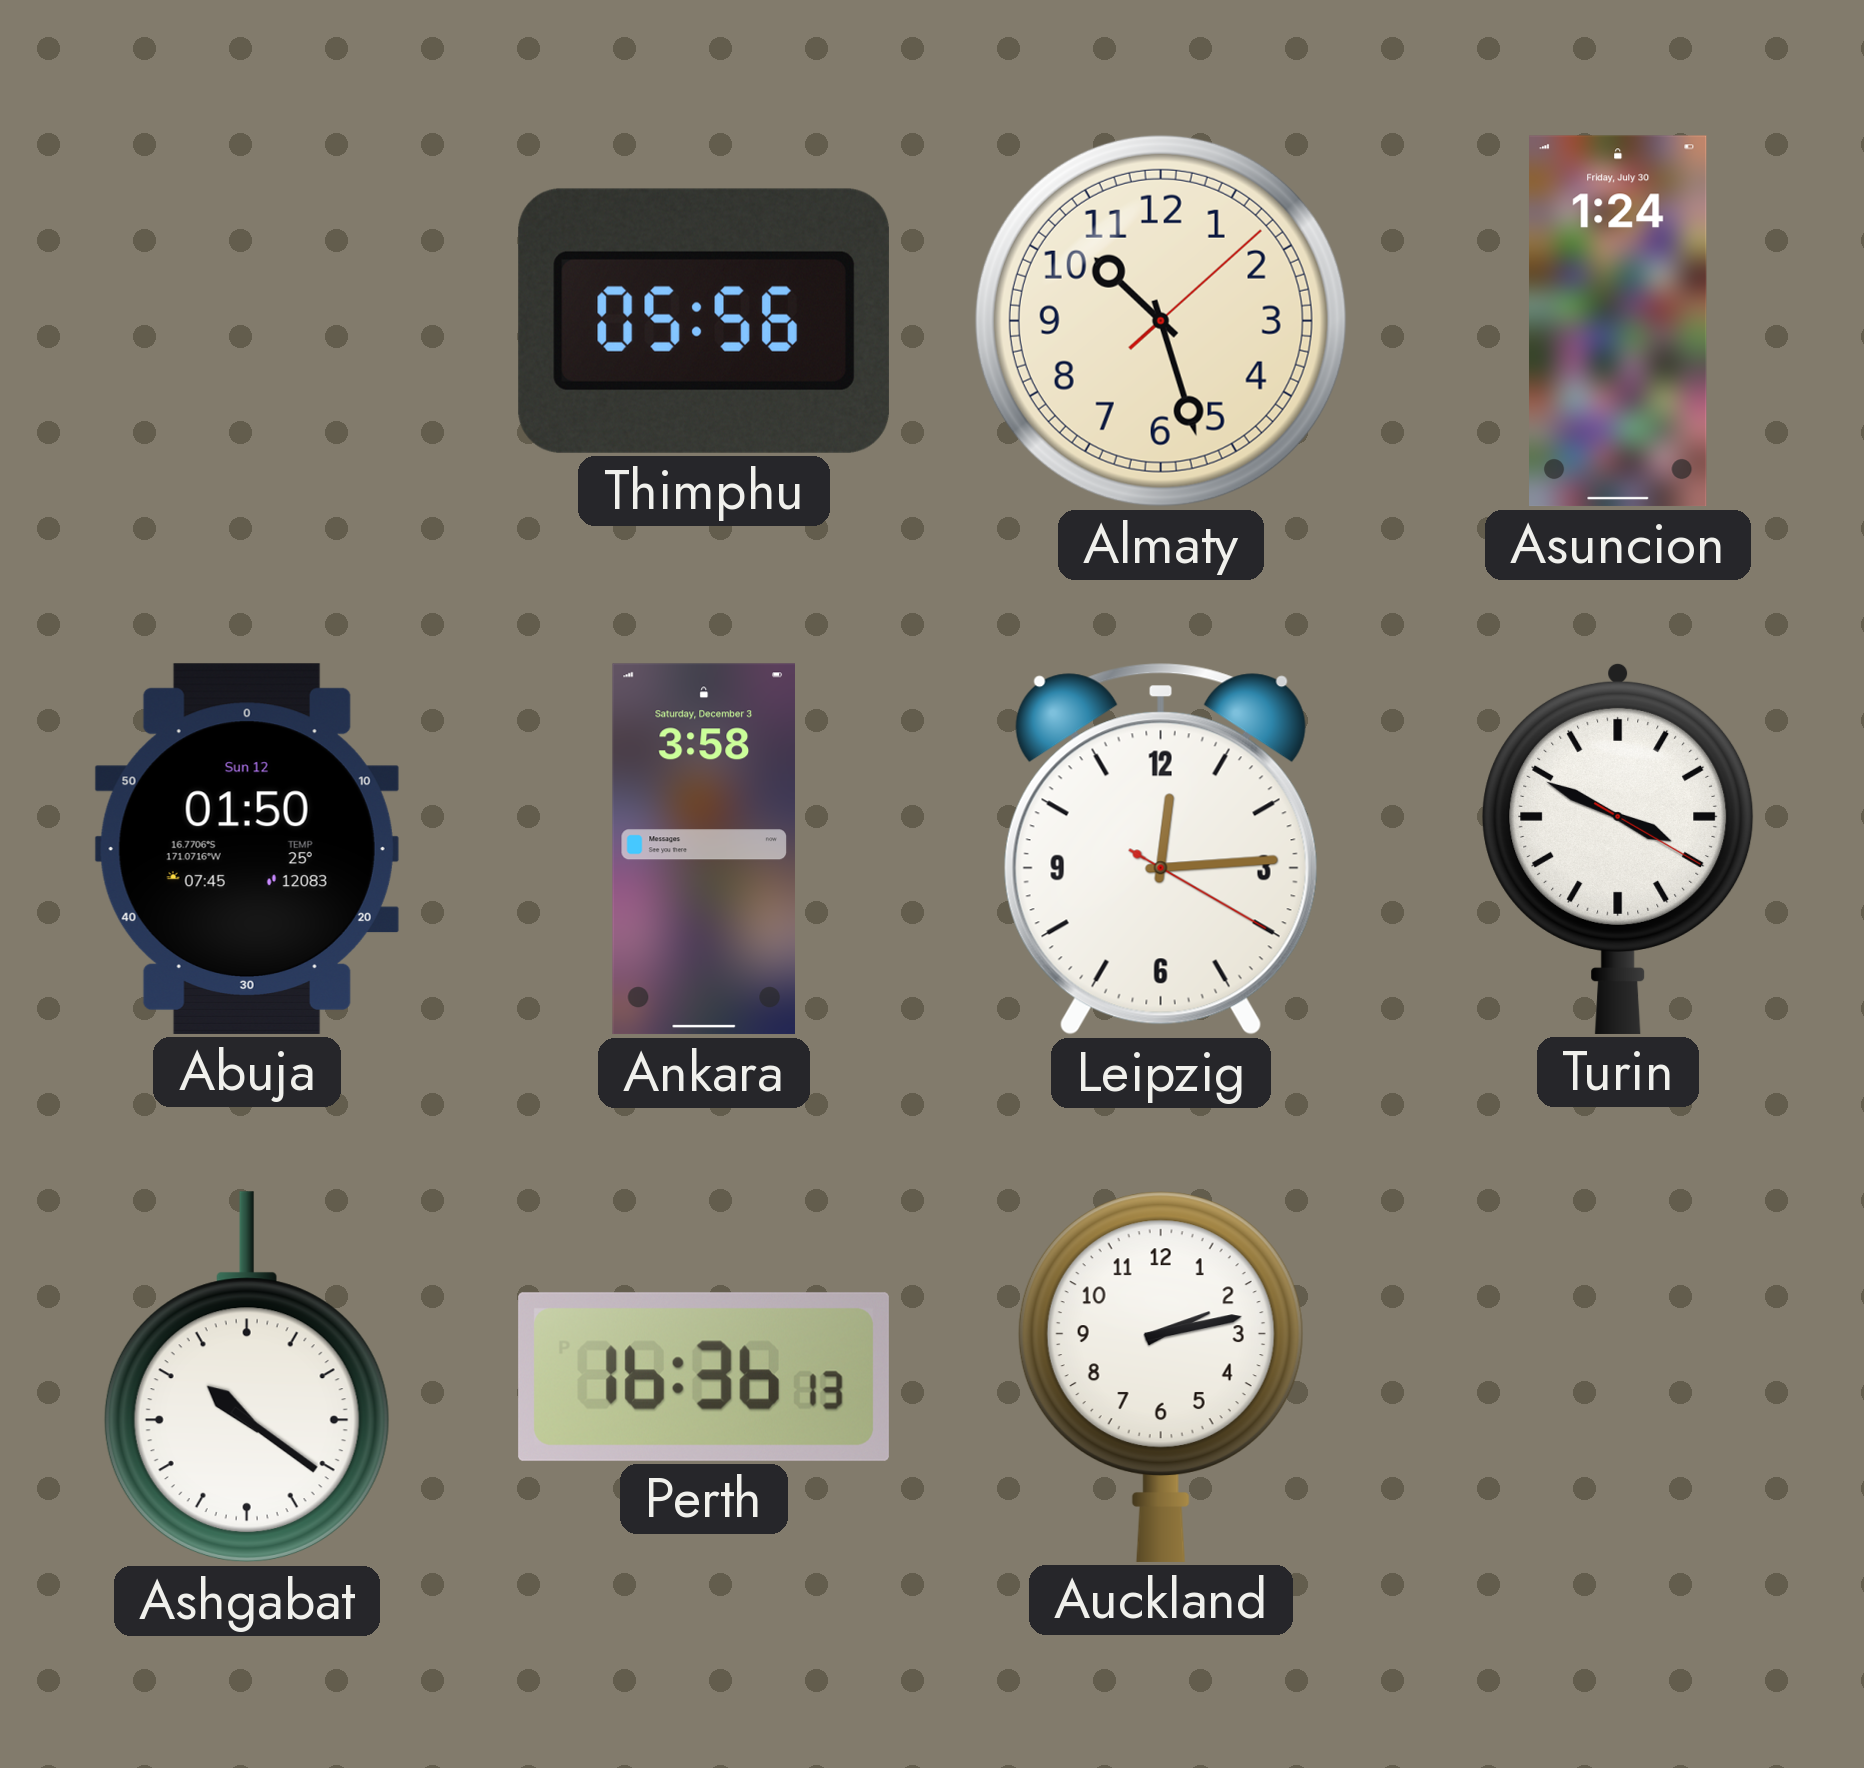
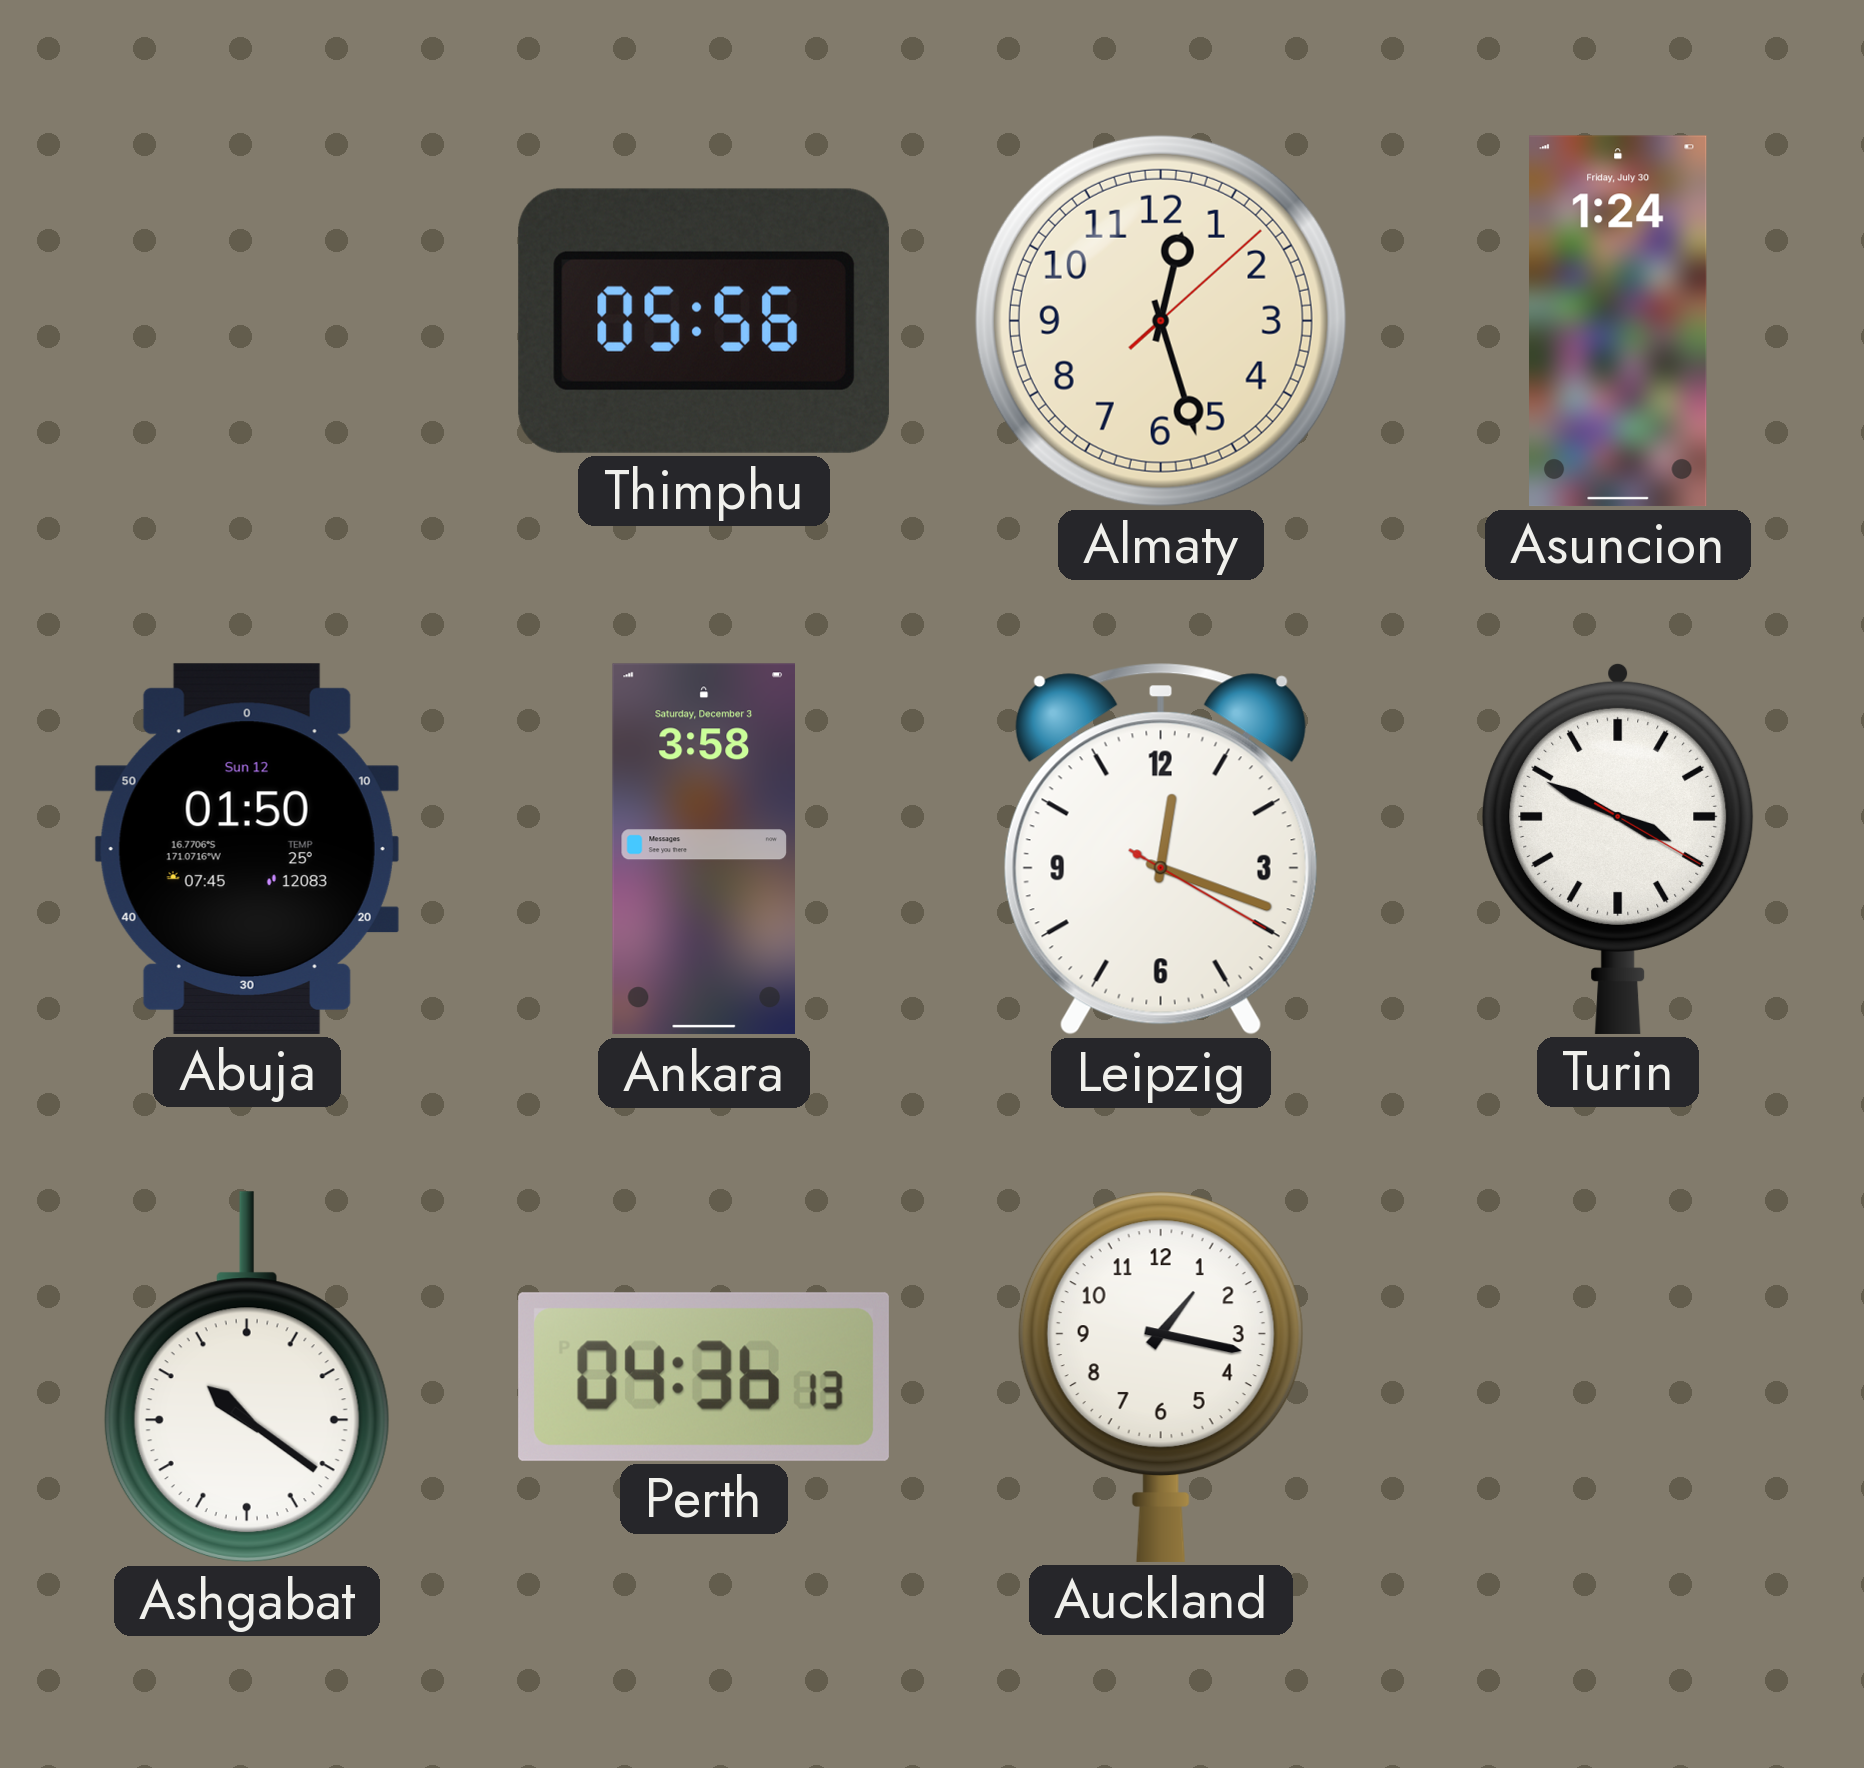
Almaty: 10:27 -> 12:27
Leipzig: 12:14 -> 12:18
Perth: 16:36 -> 04:36
Auckland: 2:13 -> 1:17
